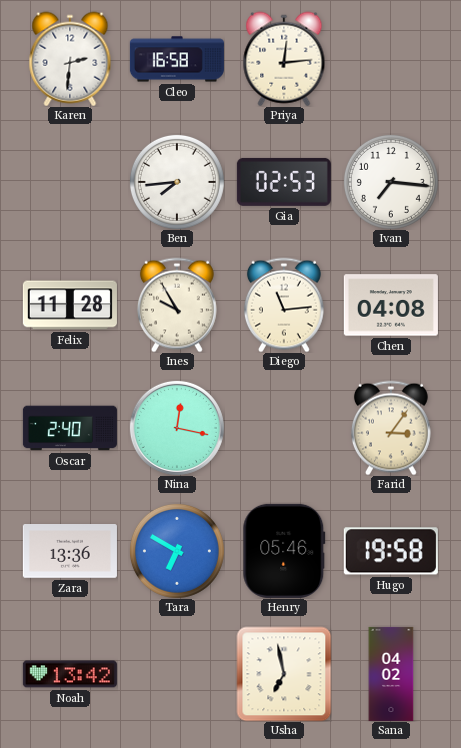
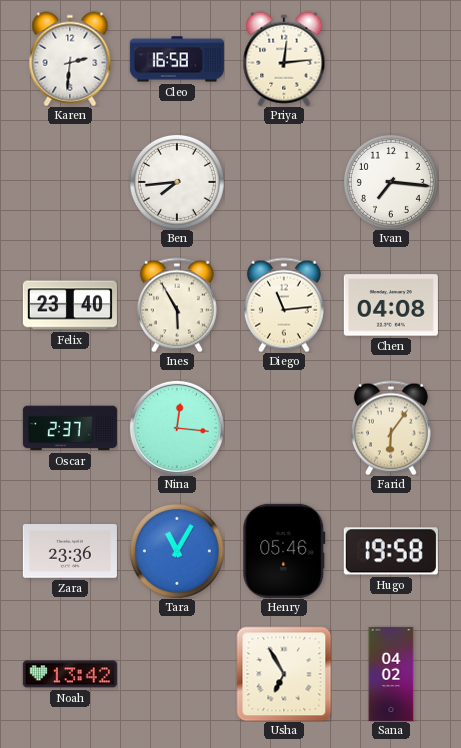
Gia: 02:53 -> none
Felix: 11:28 -> 23:40
Ines: 9:55 -> 5:55
Oscar: 2:40 -> 2:37
Nina: 12:17 -> 12:16
Farid: 3:06 -> 6:06
Zara: 13:36 -> 23:36
Tara: 6:50 -> 11:05
Usha: 6:58 -> 6:55
